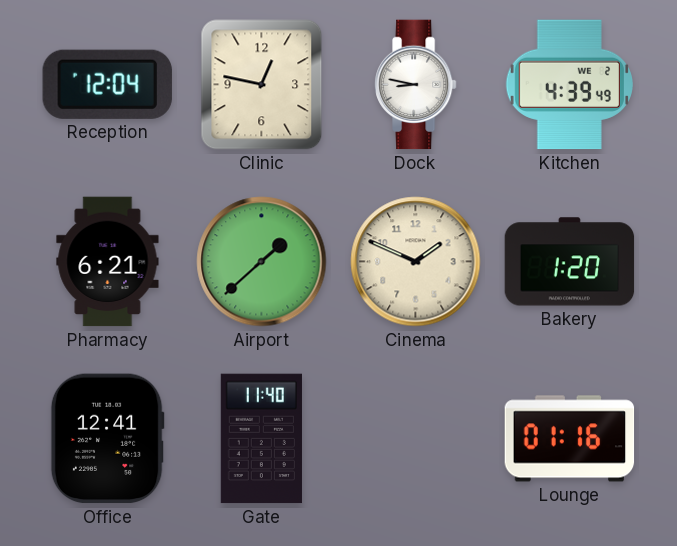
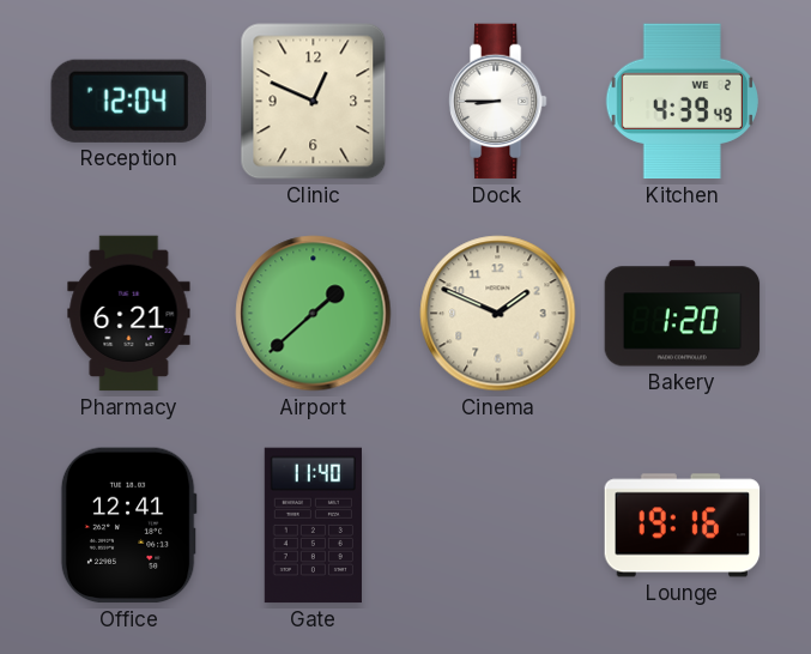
Clinic: 12:47 -> 12:49
Dock: 8:47 -> 8:45
Lounge: 01:16 -> 19:16
